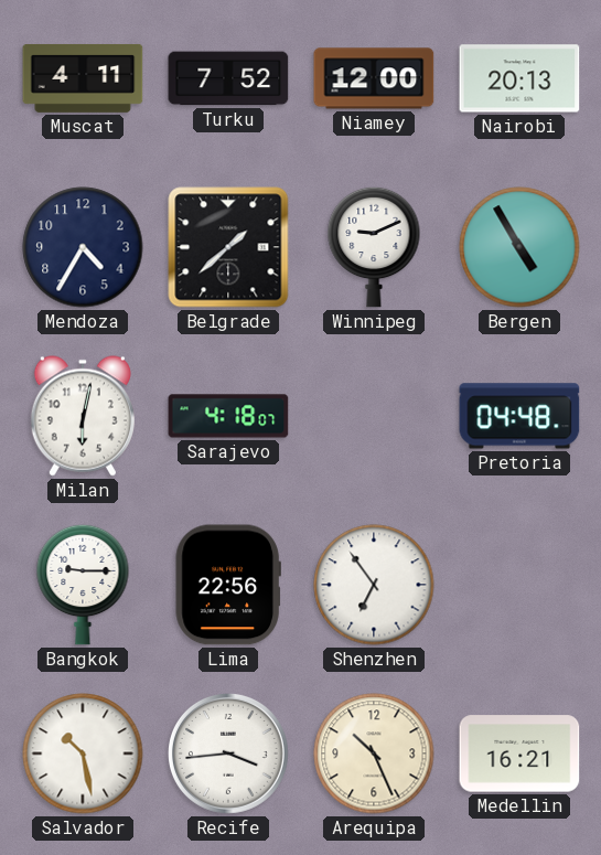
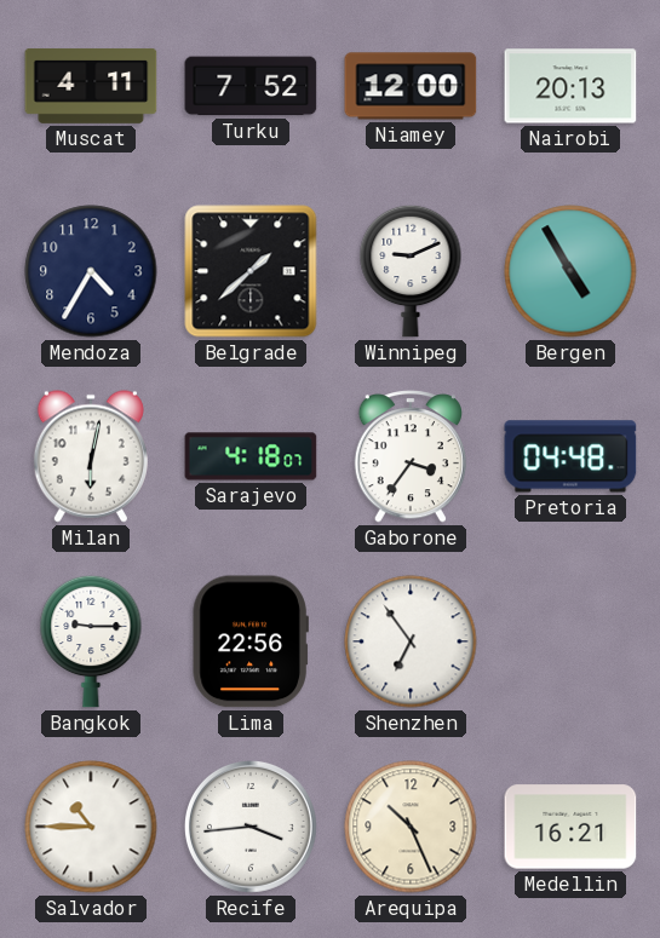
Gaborone: none -> 3:36
Salvador: 10:28 -> 10:45
